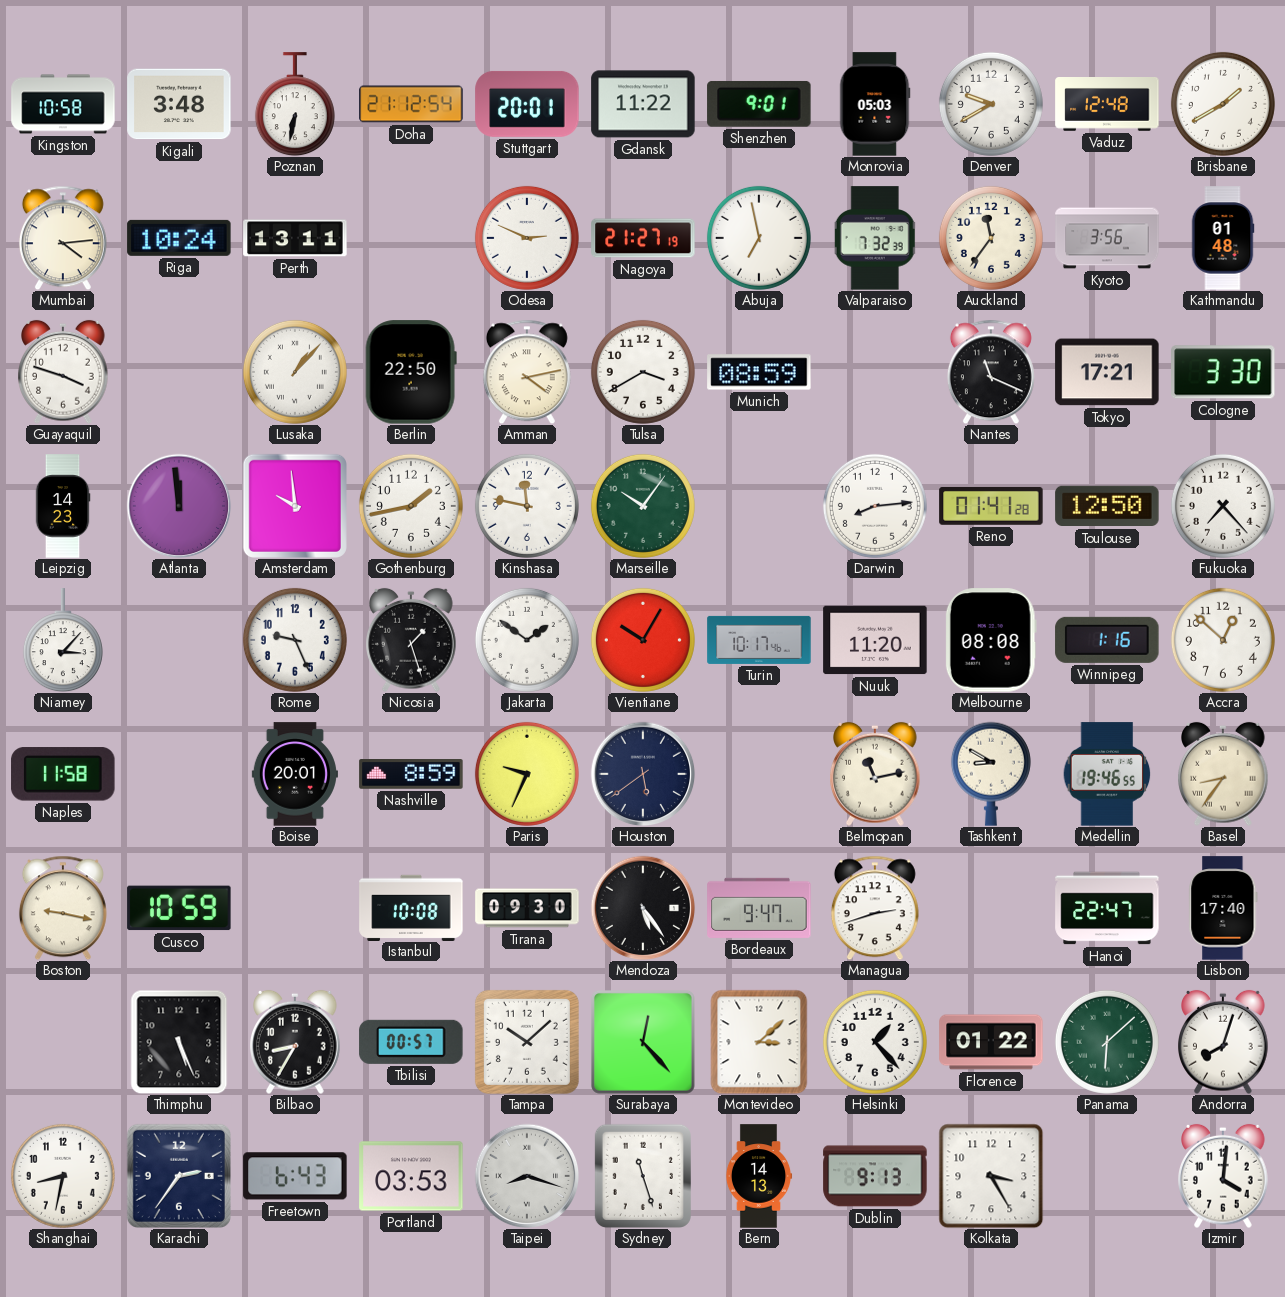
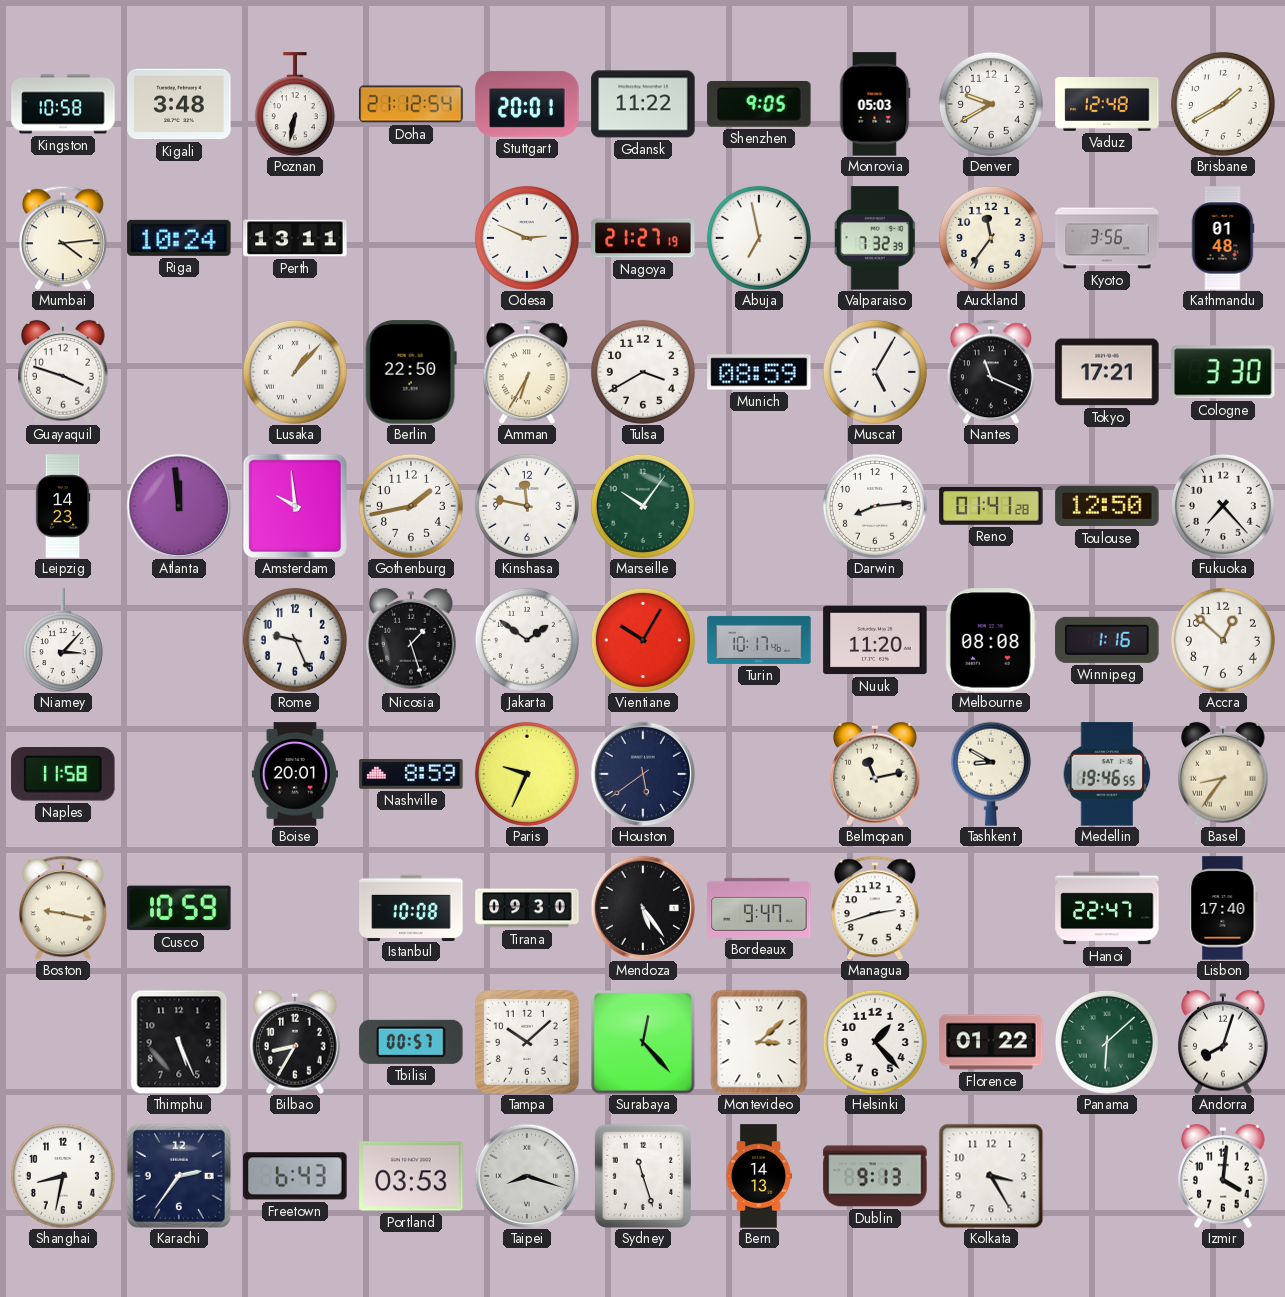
Shenzhen: 9:01 -> 9:05
Amman: 4:13 -> 6:35
Muscat: none -> 5:05
